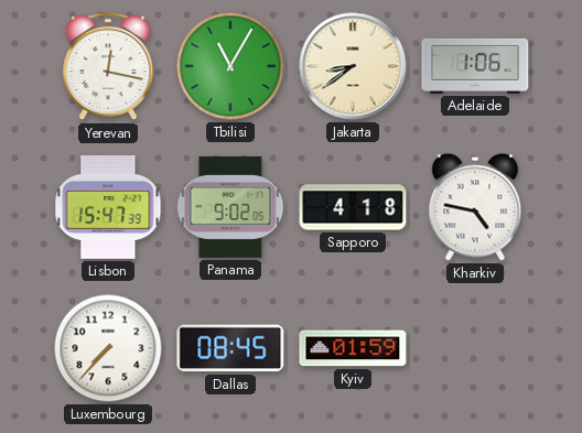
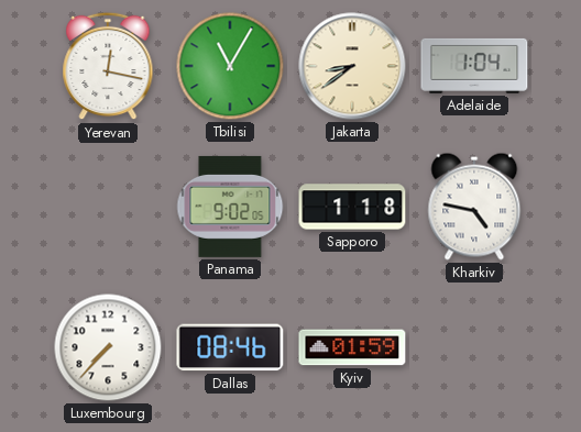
Adelaide: 1:06 -> 1:04
Lisbon: 15:47 -> none
Sapporo: 4:18 -> 1:18
Dallas: 08:45 -> 08:46
